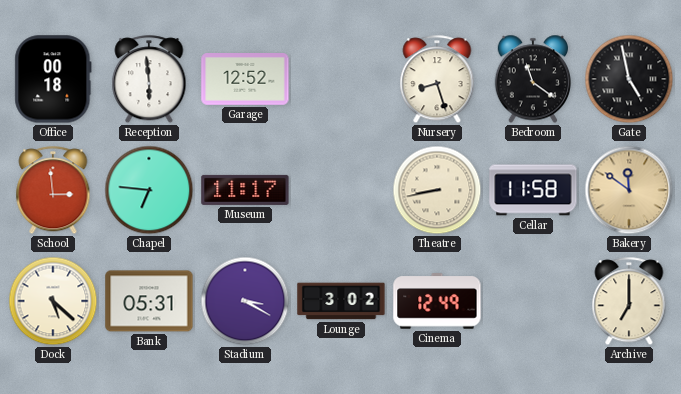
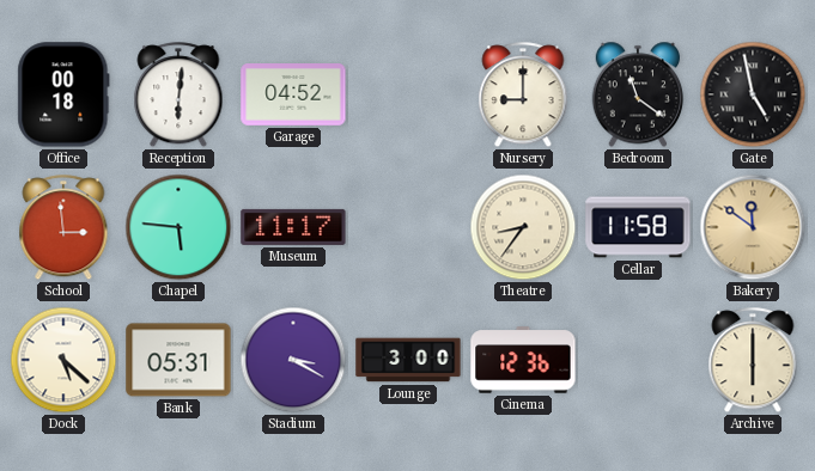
Reception: 5:59 -> 6:01
Garage: 12:52 -> 04:52
Nursery: 8:27 -> 9:00
Chapel: 6:46 -> 5:46
Theatre: 8:43 -> 8:36
Lounge: 3:02 -> 3:00
Cinema: 12:49 -> 12:36
Archive: 7:00 -> 6:00
